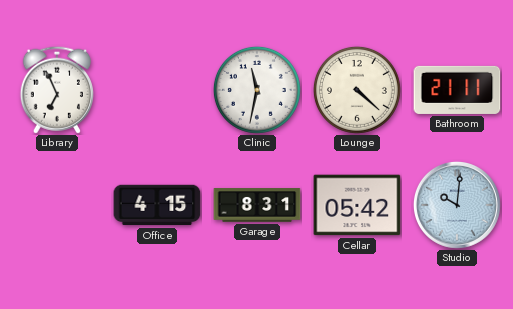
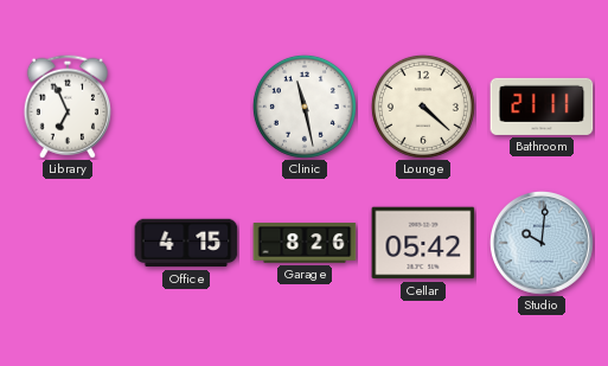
Clinic: 11:32 -> 11:28
Garage: 8:31 -> 8:26
